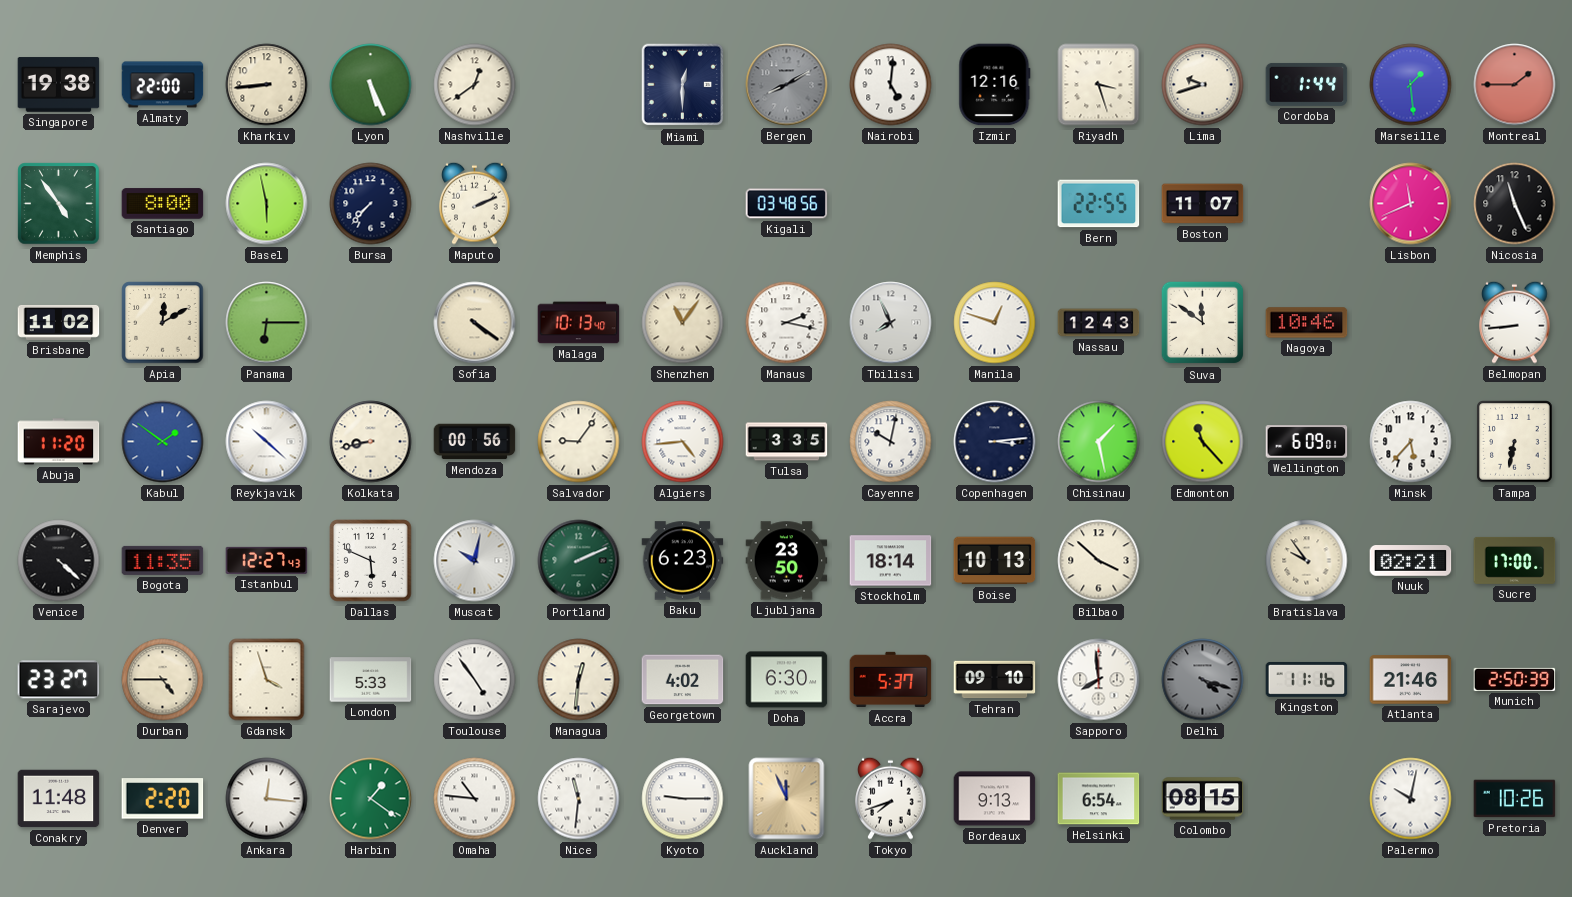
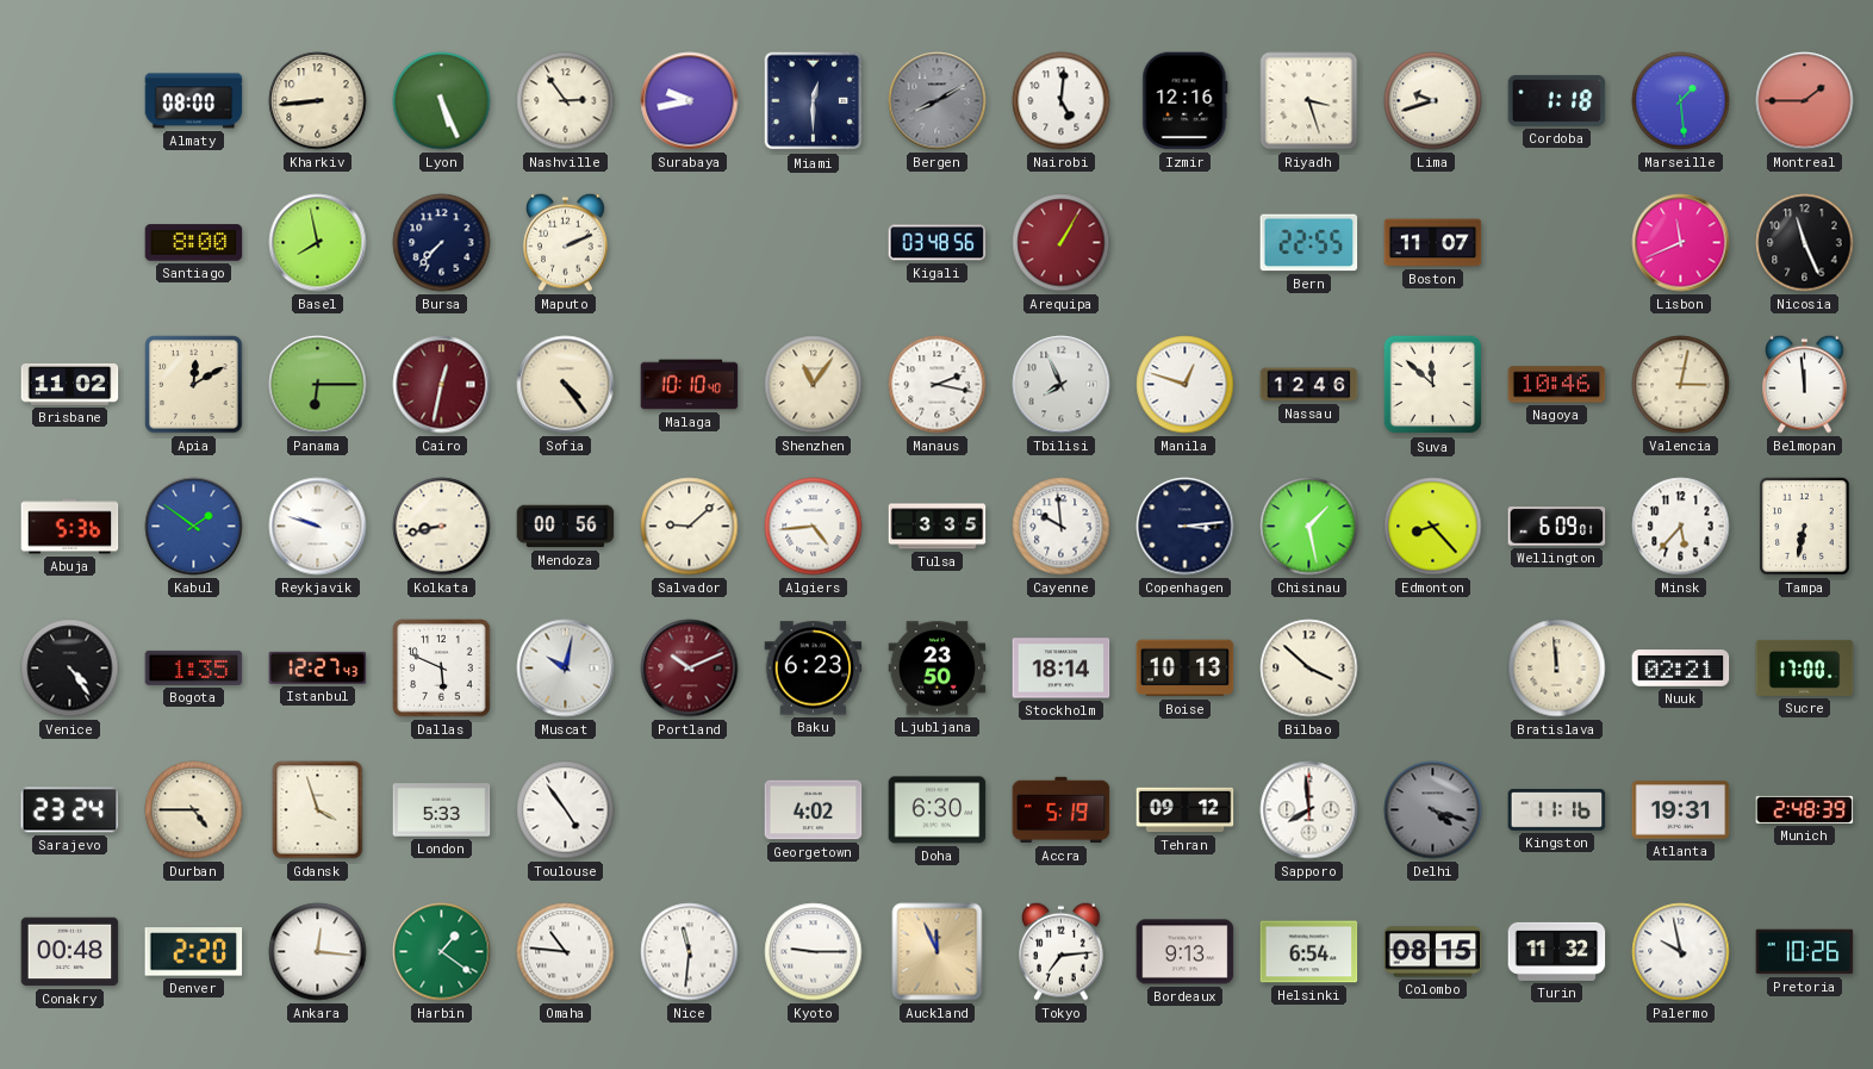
Singapore: 19:38 -> none
Almaty: 22:00 -> 08:00
Nashville: 12:39 -> 2:54
Surabaya: none -> 9:43
Cordoba: 1:44 -> 1:18
Memphis: 4:54 -> none
Basel: 5:58 -> 7:58
Arequipa: none -> 1:05
Cairo: none -> 12:32
Sofia: 4:21 -> 4:24
Malaga: 10:13 -> 10:10
Nassau: 12:43 -> 12:46
Suva: 11:51 -> 11:52
Valencia: none -> 3:02
Belmopan: 8:44 -> 11:59
Abuja: 11:20 -> 5:36
Reykjavik: 10:22 -> 9:48
Salvador: 9:06 -> 9:08
Cayenne: 10:02 -> 9:59
Edmonton: 11:23 -> 8:23
Venice: 4:22 -> 4:24
Bogota: 11:35 -> 1:35
Portland: 2:11 -> 10:11
Portland dial: green -> burgundy
Bratislava: 9:54 -> 11:59
Sarajevo: 23:27 -> 23:24
Managua: 12:31 -> none
Accra: 5:37 -> 5:19
Tehran: 09:10 -> 09:12
Atlanta: 21:46 -> 19:31
Munich: 2:50 -> 2:48
Conakry: 11:48 -> 00:48
Tokyo: 7:42 -> 7:14
Turin: none -> 11:32
Palermo: 10:02 -> 9:58
